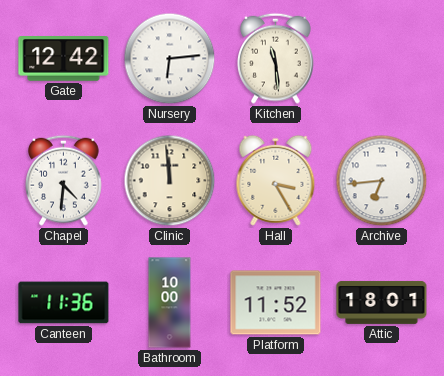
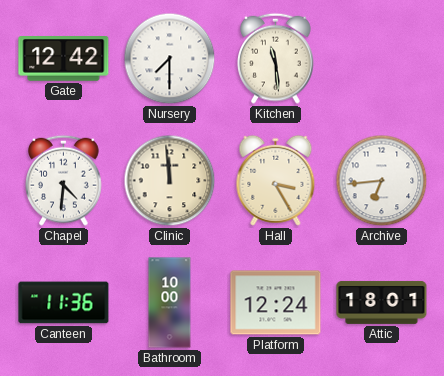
Nursery: 6:14 -> 7:30
Platform: 11:52 -> 12:24
